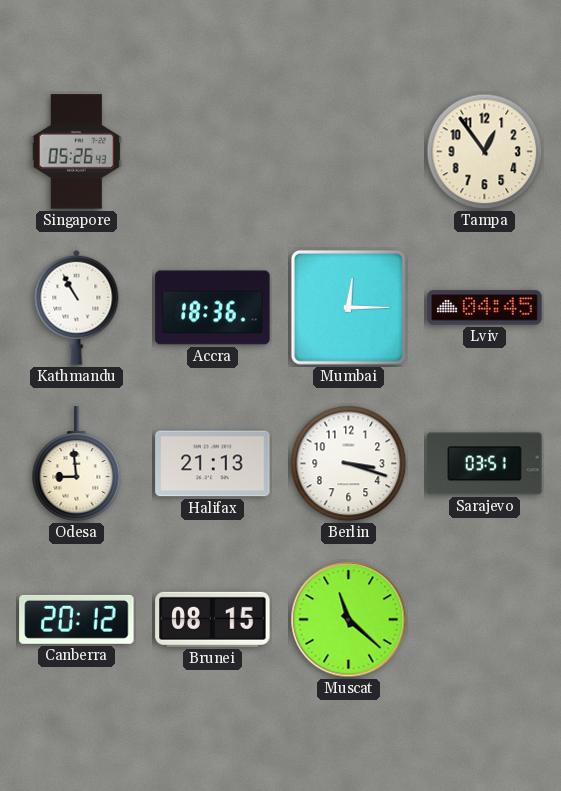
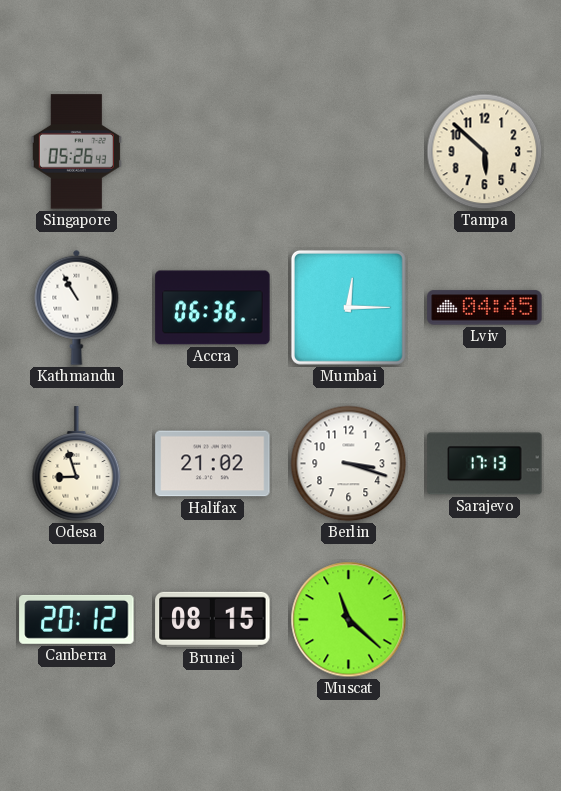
Tampa: 12:54 -> 5:52
Accra: 18:36 -> 06:36
Odesa: 8:59 -> 8:57
Halifax: 21:13 -> 21:02
Sarajevo: 03:51 -> 17:13
